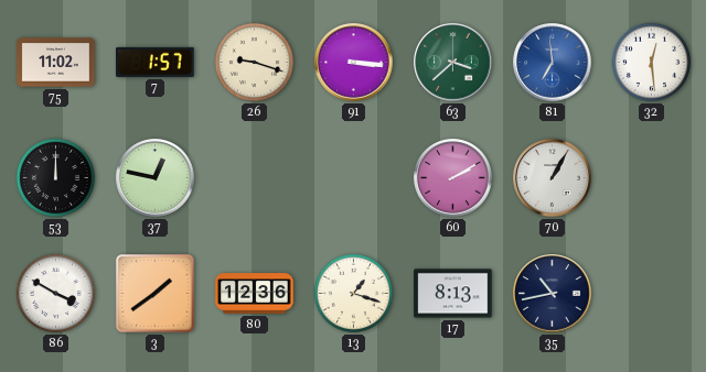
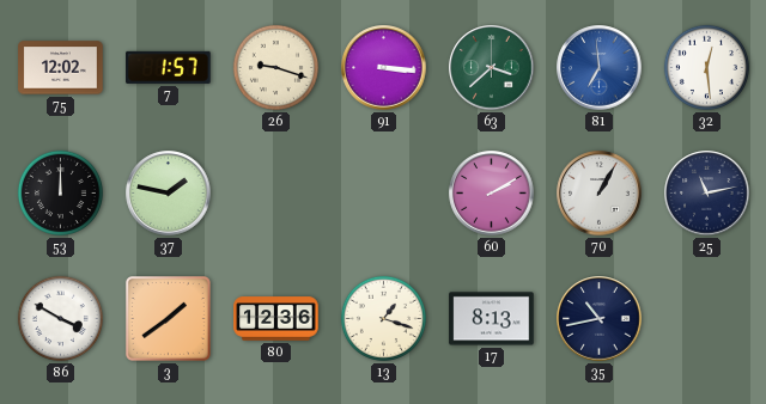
75: 11:02 -> 12:02
37: 12:47 -> 1:47
25: none -> 11:13
